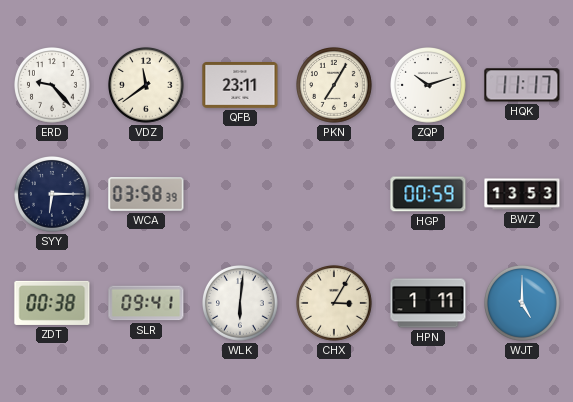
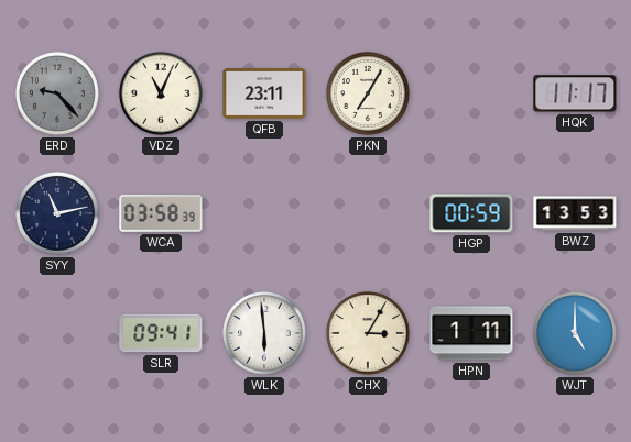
ERD dial: white -> grey
VDZ: 11:39 -> 11:04
ZQP: 10:12 -> none
SYY: 6:15 -> 11:13
ZDT: 00:38 -> none
WLK: 6:01 -> 5:59
